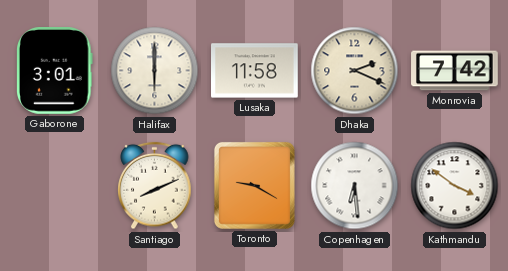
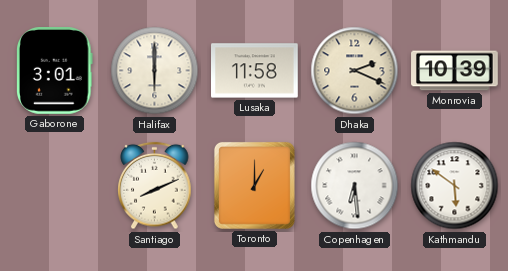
Monrovia: 7:42 -> 10:39
Toronto: 9:20 -> 1:00
Kathmandu: 3:51 -> 5:51
